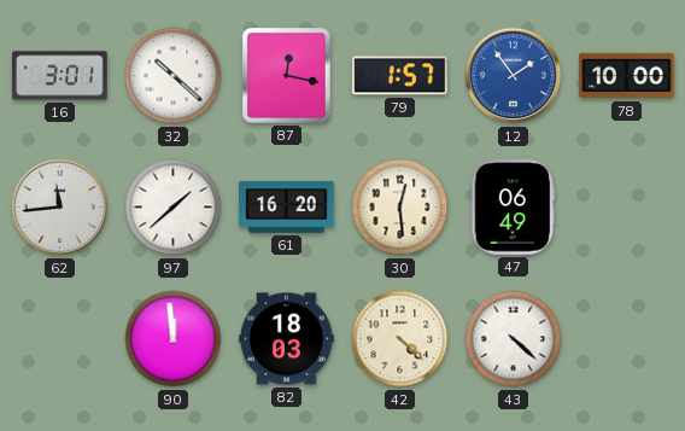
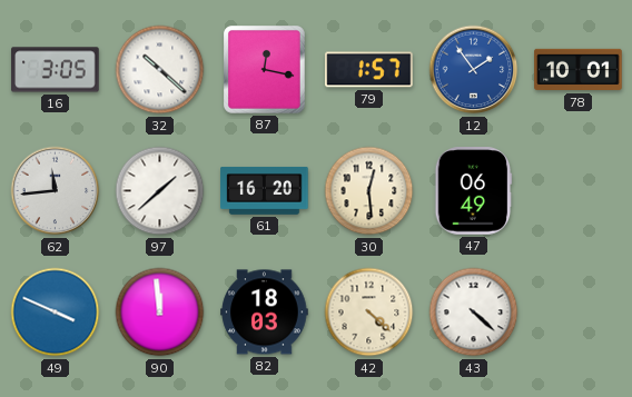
16: 3:01 -> 3:05
78: 10:00 -> 10:01
49: none -> 3:49
